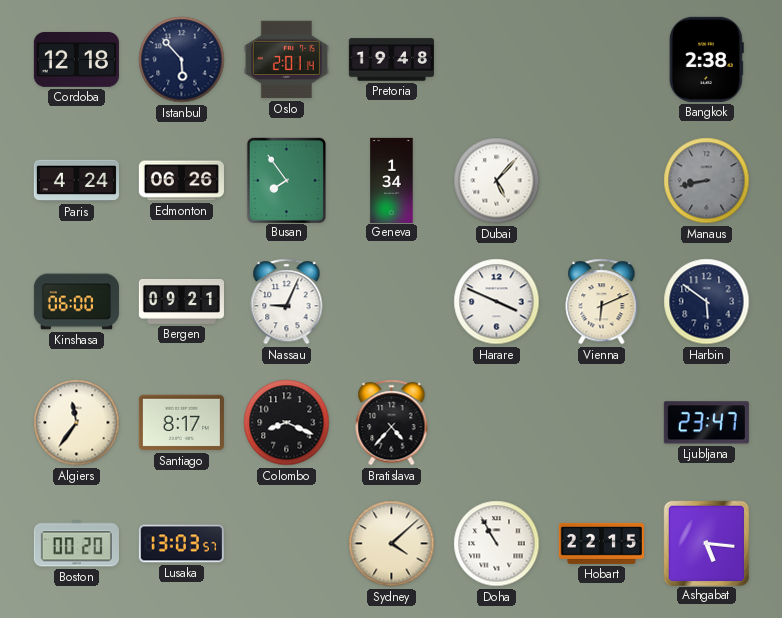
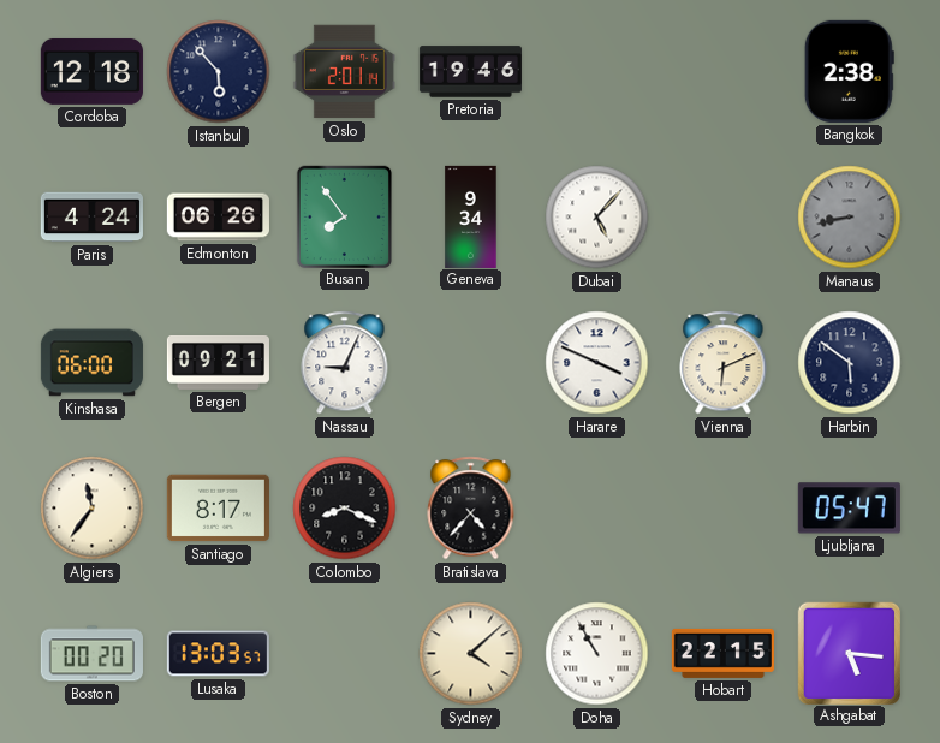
Pretoria: 19:48 -> 19:46
Geneva: 1:34 -> 9:34
Ljubljana: 23:47 -> 05:47
